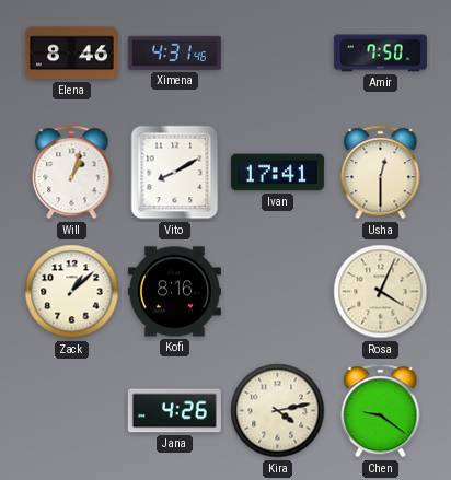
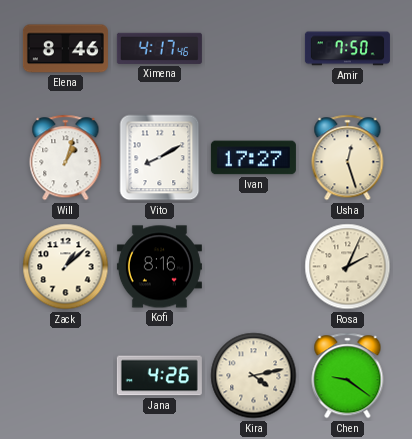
Ximena: 4:31 -> 4:17
Ivan: 17:41 -> 17:27
Usha: 12:30 -> 12:27
Rosa: 4:04 -> 2:04
